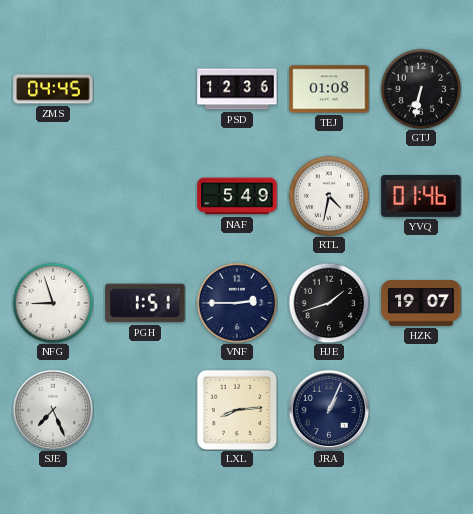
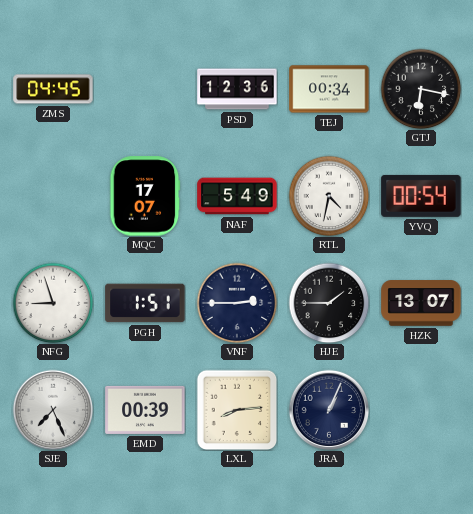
TEJ: 01:08 -> 00:34
GTJ: 6:32 -> 6:17
MQC: none -> 17:07
YVQ: 01:46 -> 00:54
HJE: 1:42 -> 1:45
HZK: 19:07 -> 13:07
EMD: none -> 00:39
